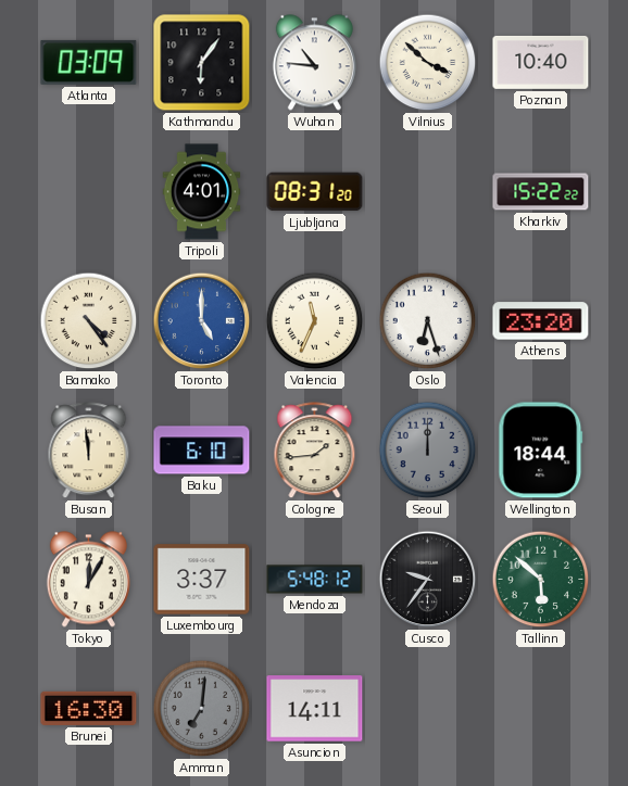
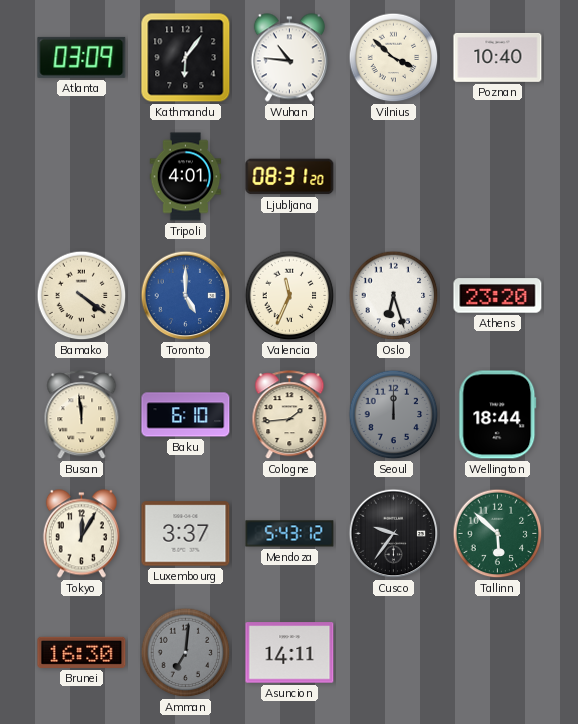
Kharkiv: 15:22 -> none
Bamako: 4:24 -> 4:21
Mendoza: 5:48 -> 5:43
